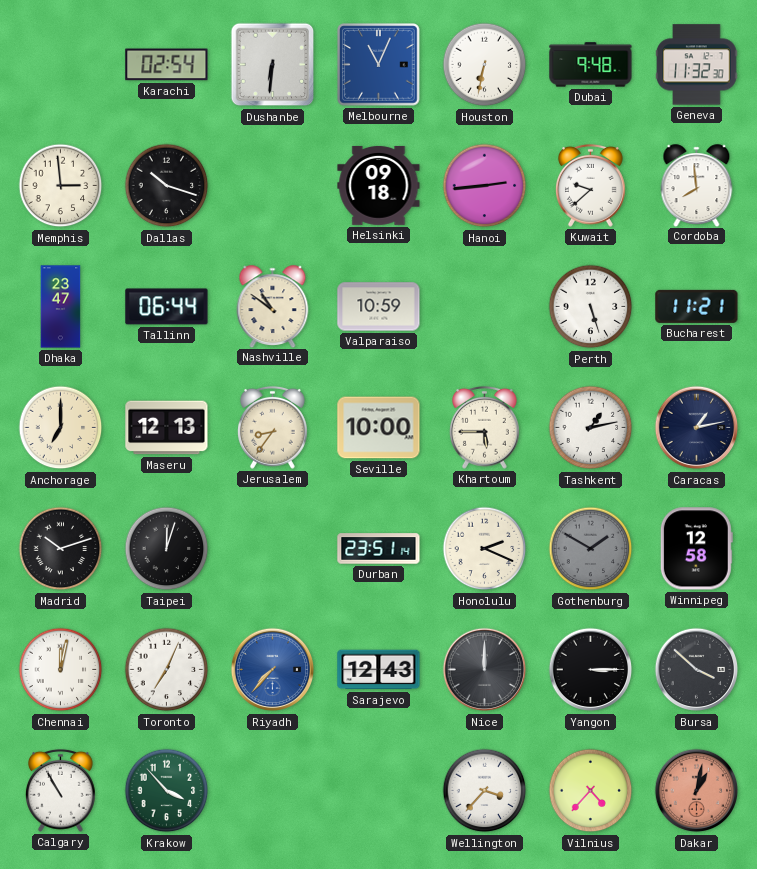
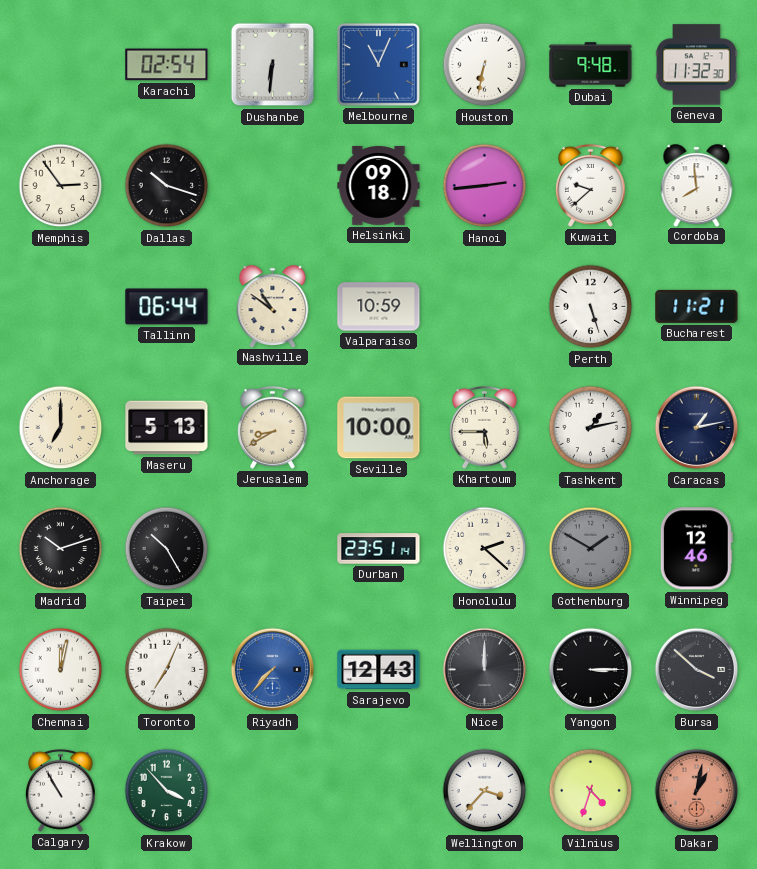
Memphis: 2:59 -> 2:54
Dhaka: 23:47 -> none
Maseru: 12:13 -> 5:13
Jerusalem: 8:36 -> 8:40
Taipei: 12:03 -> 10:25
Honolulu: 2:19 -> 2:22
Winnipeg: 12:58 -> 12:46
Vilnius: 4:37 -> 4:33
